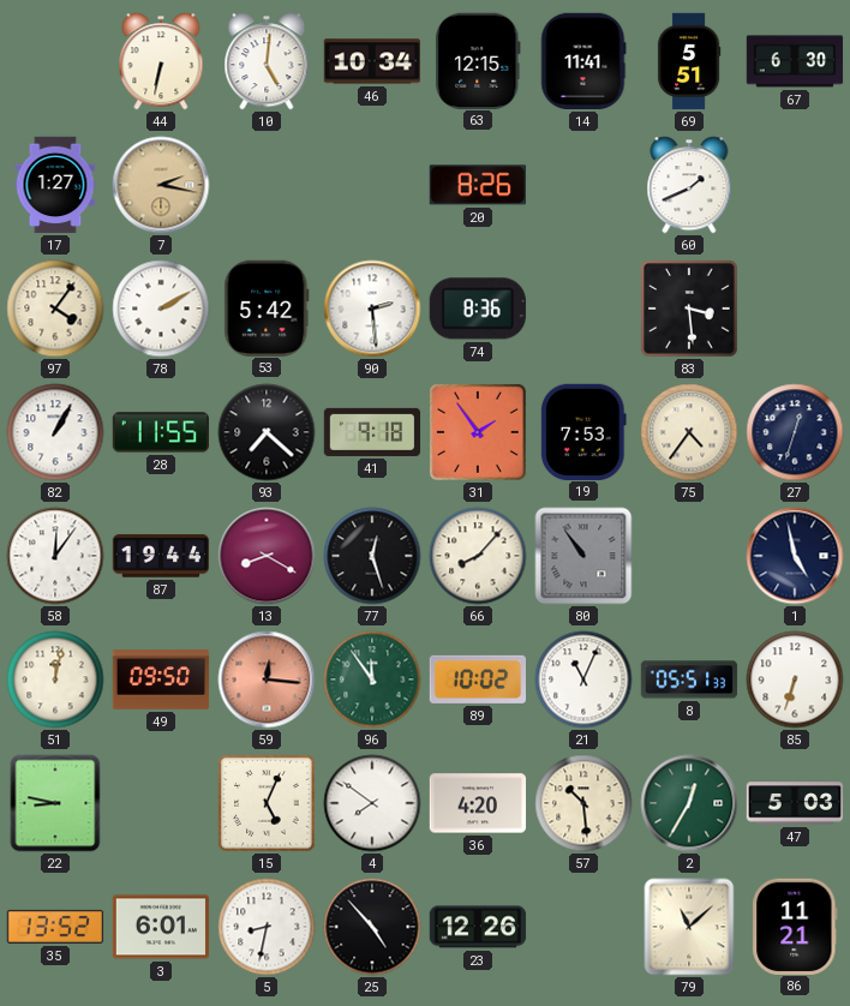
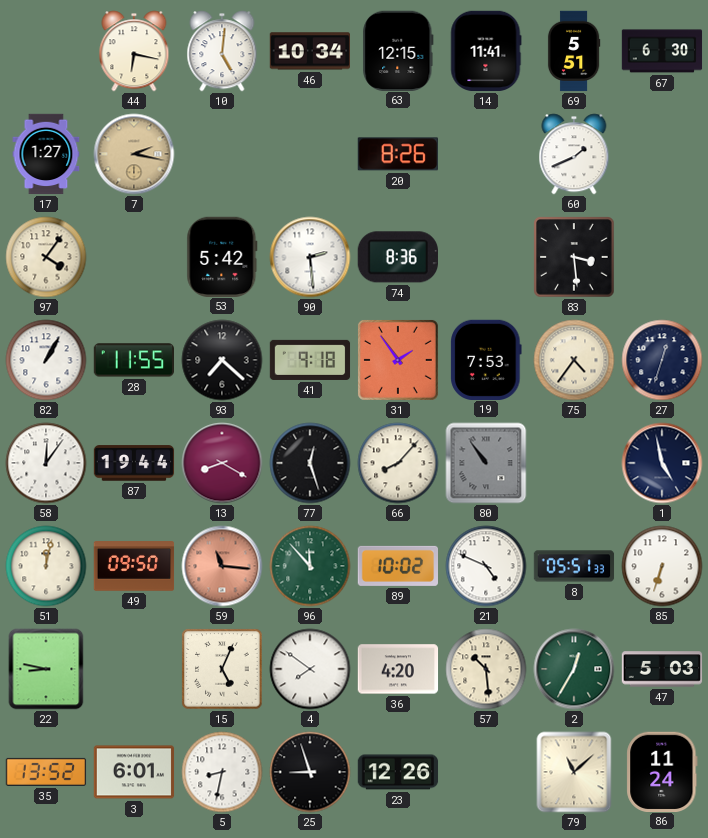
44: 6:32 -> 6:17
78: 2:10 -> none
59: 12:16 -> 11:16
96: 11:54 -> 11:53
21: 11:04 -> 4:49
25: 4:53 -> 8:57
86: 11:21 -> 11:24
